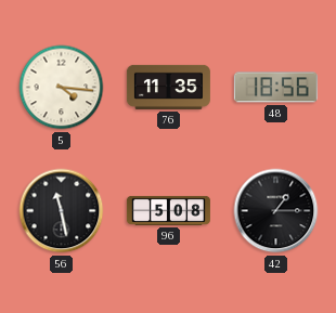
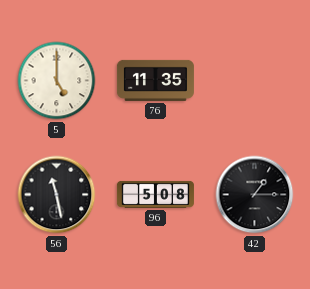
5: 4:16 -> 5:00
48: 18:56 -> none
